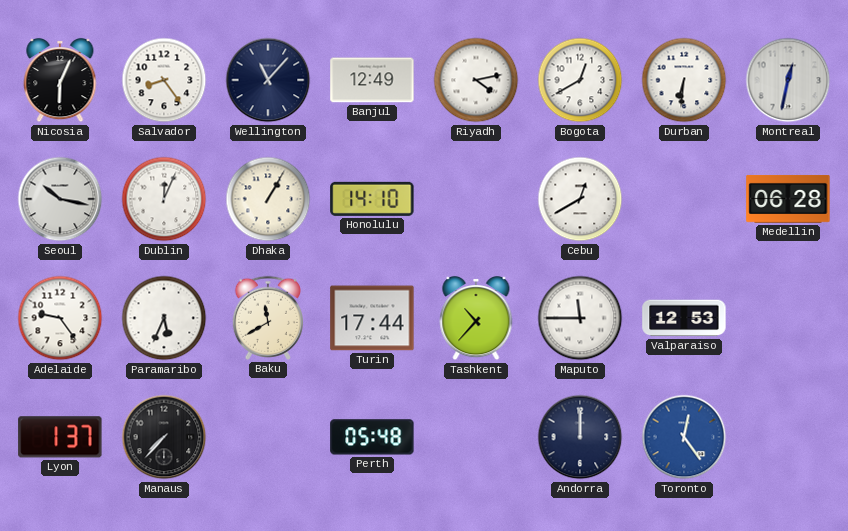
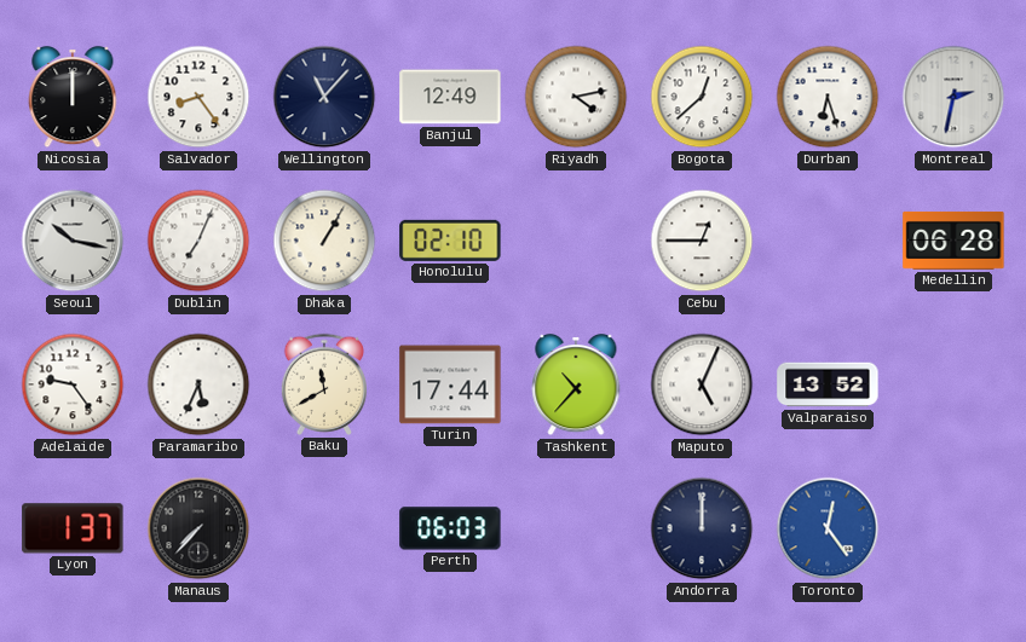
Nicosia: 6:04 -> 12:00
Bogota: 12:40 -> 12:38
Durban: 6:31 -> 6:27
Montreal: 12:32 -> 2:32
Dublin: 12:04 -> 7:04
Honolulu: 14:10 -> 02:10
Cebu: 12:40 -> 12:45
Maputo: 11:45 -> 5:04
Valparaiso: 12:53 -> 13:52
Perth: 05:48 -> 06:03
